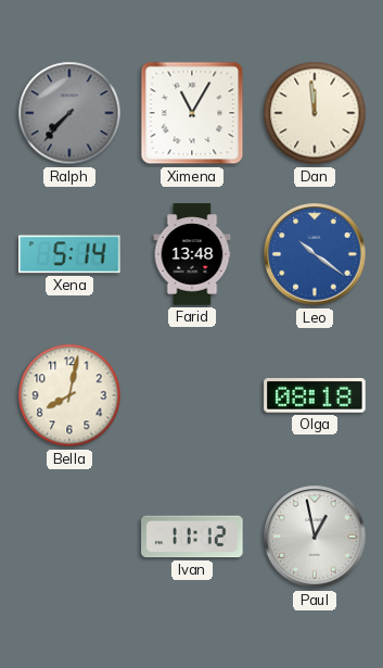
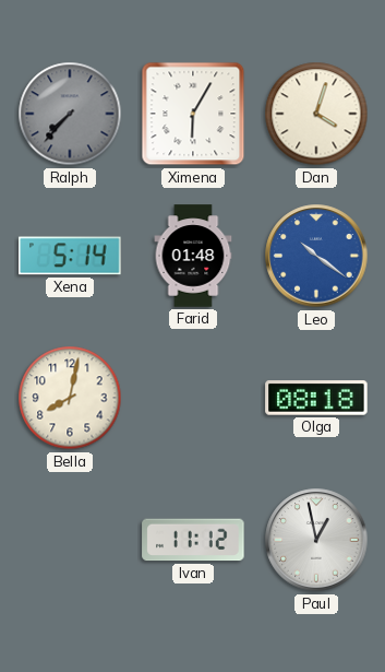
Ximena: 11:05 -> 6:05
Dan: 11:59 -> 4:03
Farid: 13:48 -> 01:48
